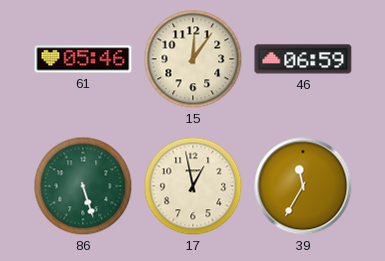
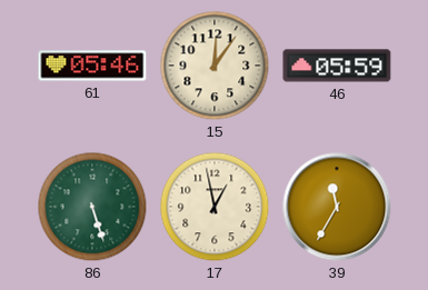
46: 06:59 -> 05:59
